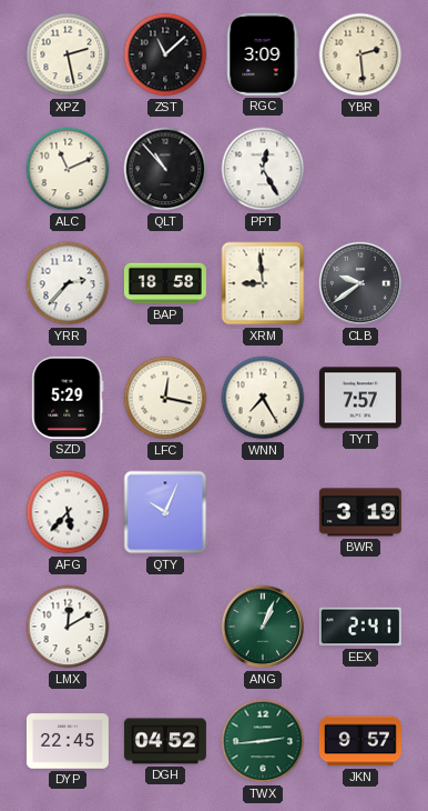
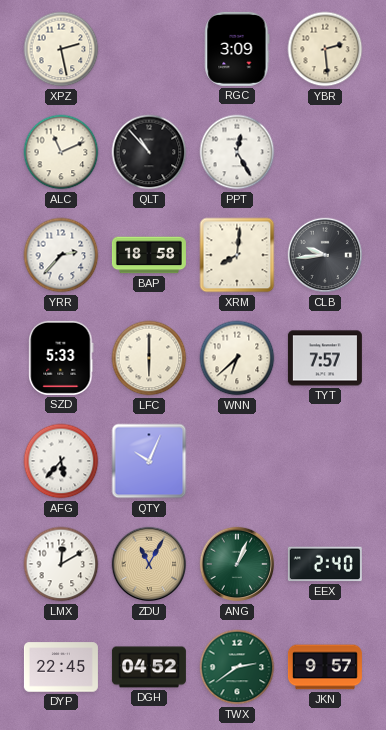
ZST: 11:08 -> none
XRM: 8:59 -> 8:01
CLB: 9:39 -> 9:44
SZD: 5:29 -> 5:33
LFC: 12:17 -> 6:00
WNN: 7:25 -> 6:38
BWR: 3:19 -> none
ZDU: none -> 11:05
EEX: 2:41 -> 2:40
TWX: 2:44 -> 2:39
